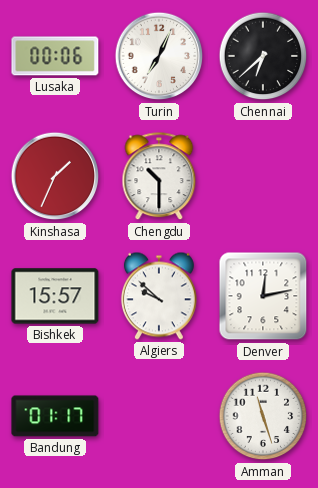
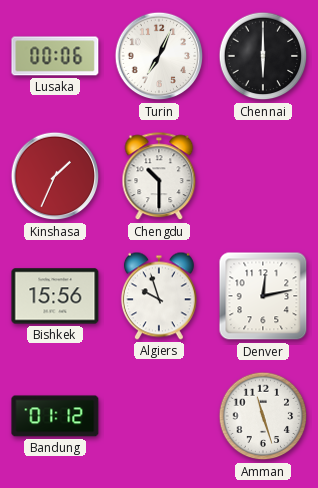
Chennai: 6:38 -> 6:00
Bishkek: 15:57 -> 15:56
Algiers: 9:52 -> 9:57
Bandung: 01:17 -> 01:12
